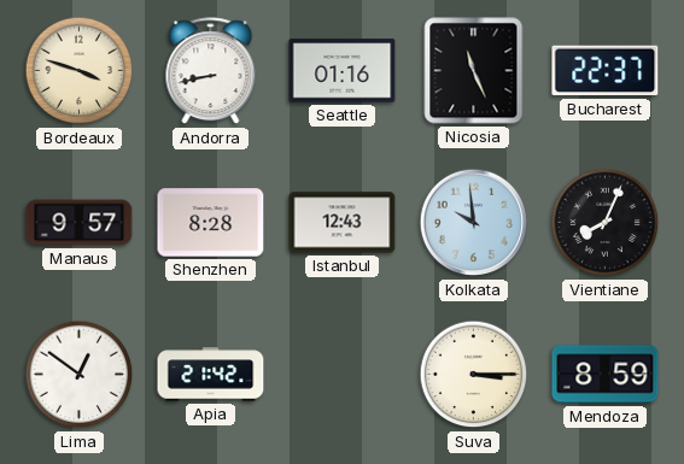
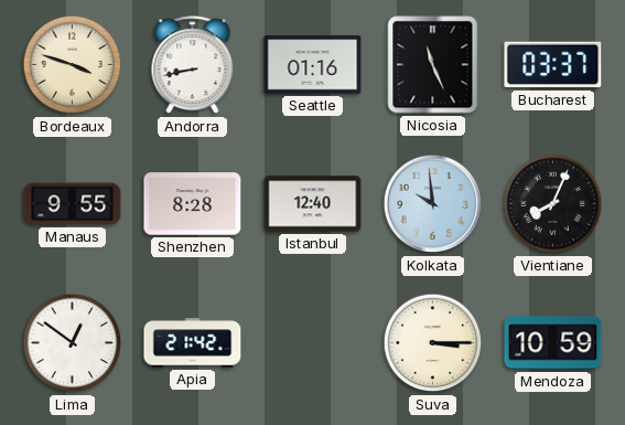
Bucharest: 22:37 -> 03:37
Manaus: 9:57 -> 9:55
Istanbul: 12:43 -> 12:40
Mendoza: 8:59 -> 10:59
